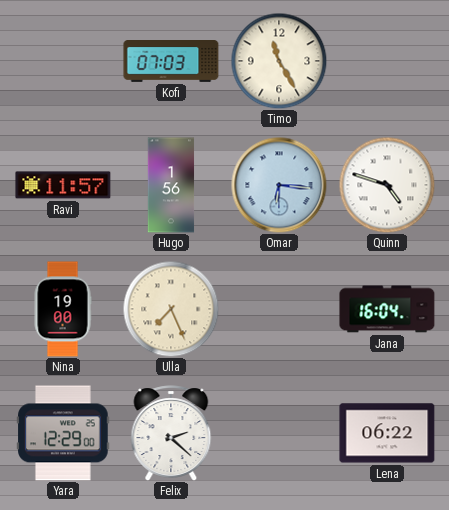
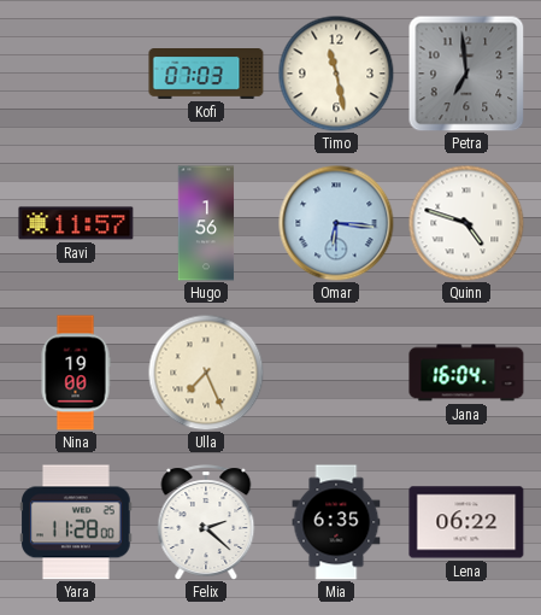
Timo: 11:25 -> 11:28
Petra: none -> 6:59
Yara: 12:29 -> 11:28
Mia: none -> 6:35
